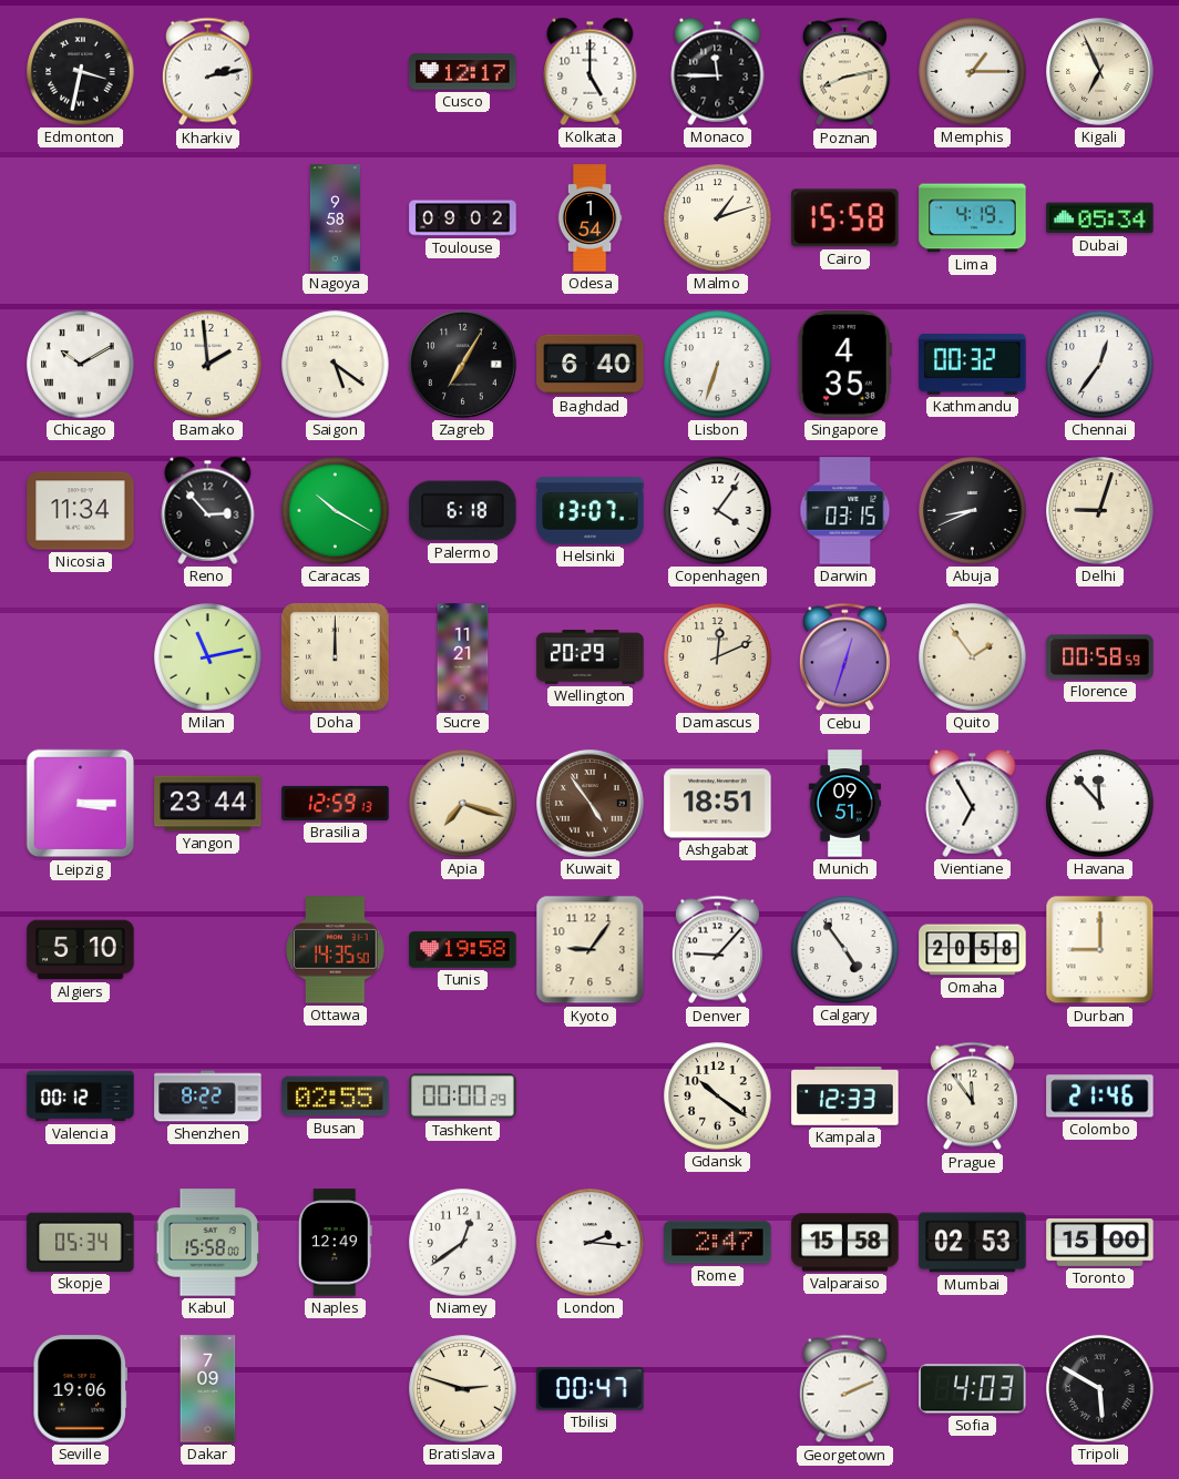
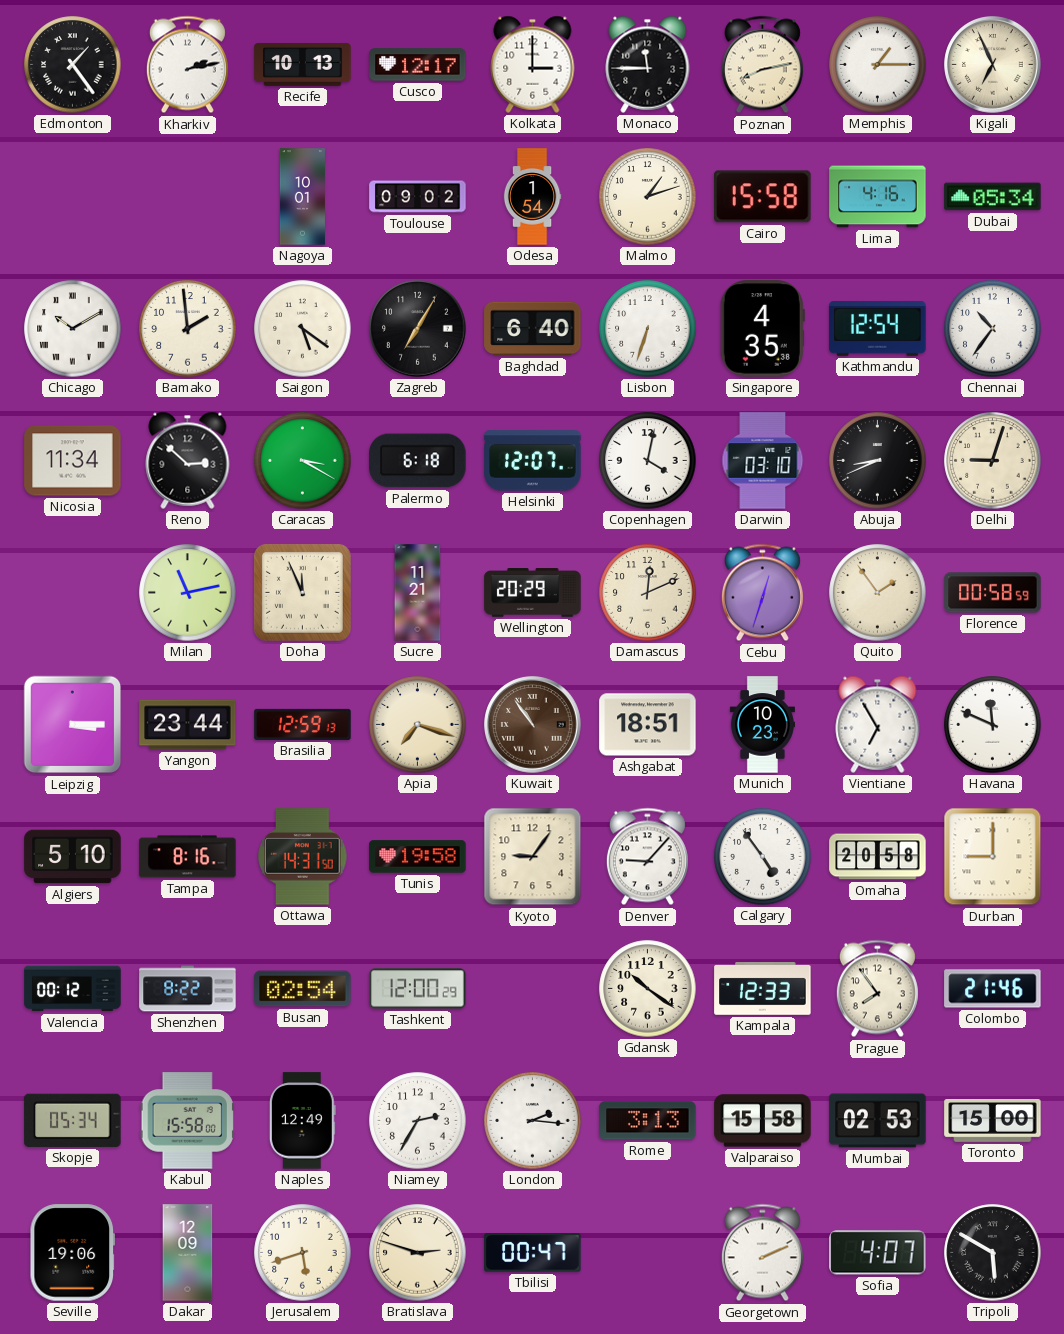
Edmonton: 3:32 -> 1:24
Recife: none -> 10:13
Kolkata: 5:00 -> 3:00
Nagoya: 9:58 -> 10:01
Lima: 4:19 -> 4:16
Kathmandu: 00:32 -> 12:54
Chennai: 12:36 -> 10:36
Reno: 2:53 -> 2:52
Caracas: 10:20 -> 3:20
Helsinki: 13:07 -> 12:07
Copenhagen: 4:06 -> 4:02
Darwin: 03:15 -> 03:10
Doha: 12:00 -> 11:56
Kuwait: 4:54 -> 10:54
Munich: 09:51 -> 10:23
Havana: 11:53 -> 11:49
Tampa: none -> 8:16
Ottawa: 14:35 -> 14:31
Busan: 02:55 -> 02:54
Tashkent: 00:00 -> 12:00
Prague: 11:54 -> 7:54
Niamey: 12:39 -> 2:35
Rome: 2:47 -> 3:13
Dakar: 7:09 -> 12:09
Jerusalem: none -> 5:42
Sofia: 4:03 -> 4:07
